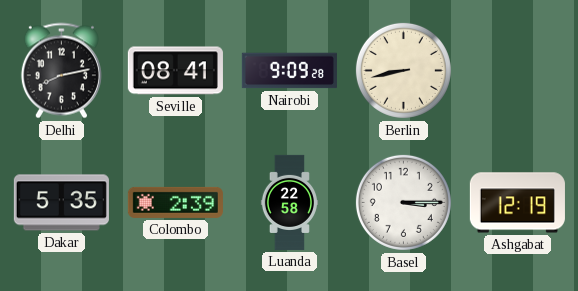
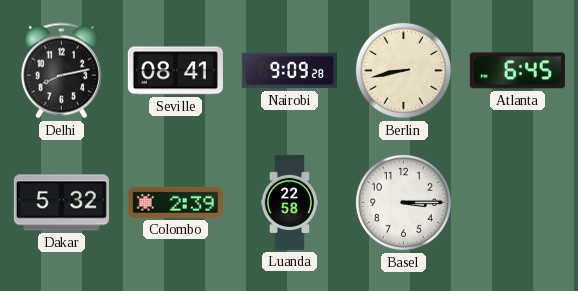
Atlanta: none -> 6:45
Dakar: 5:35 -> 5:32
Ashgabat: 12:19 -> none
